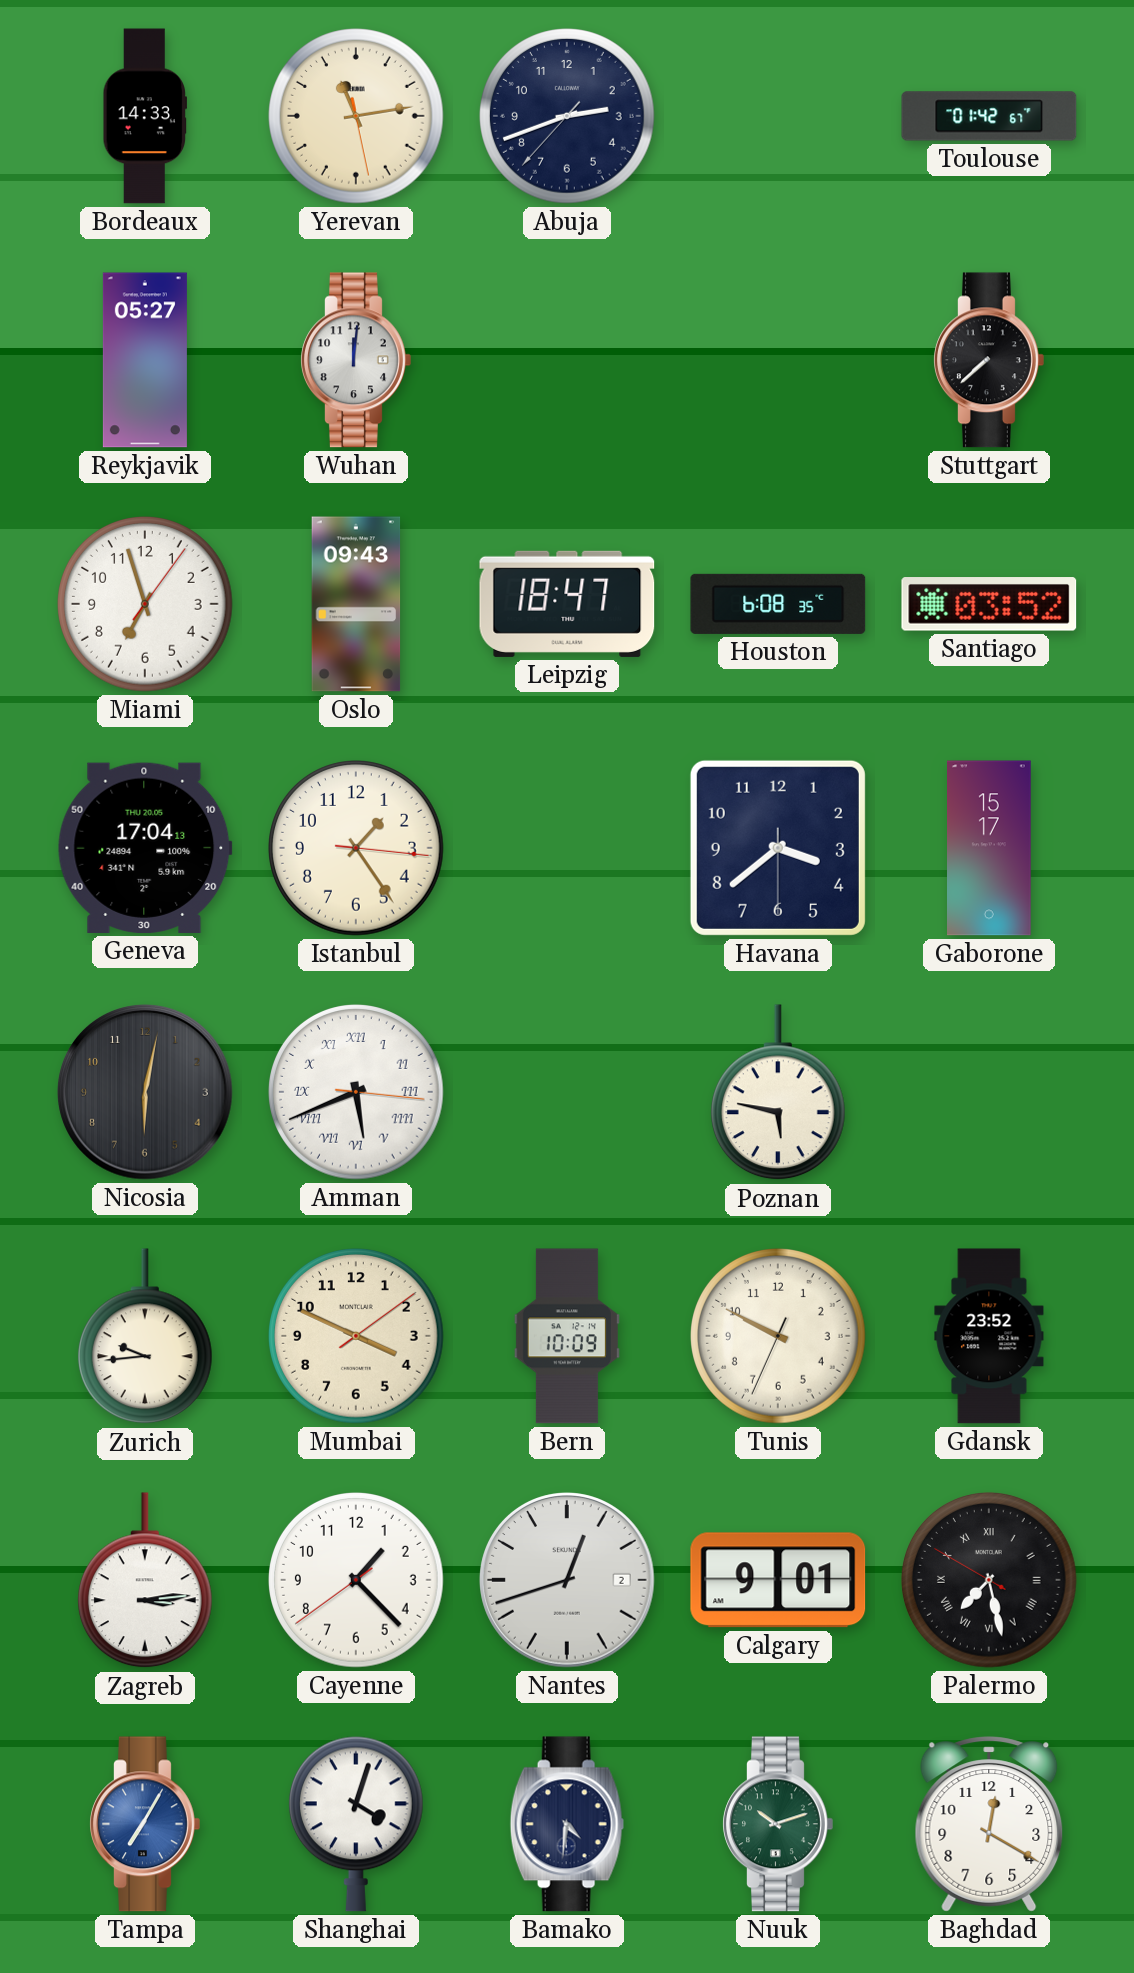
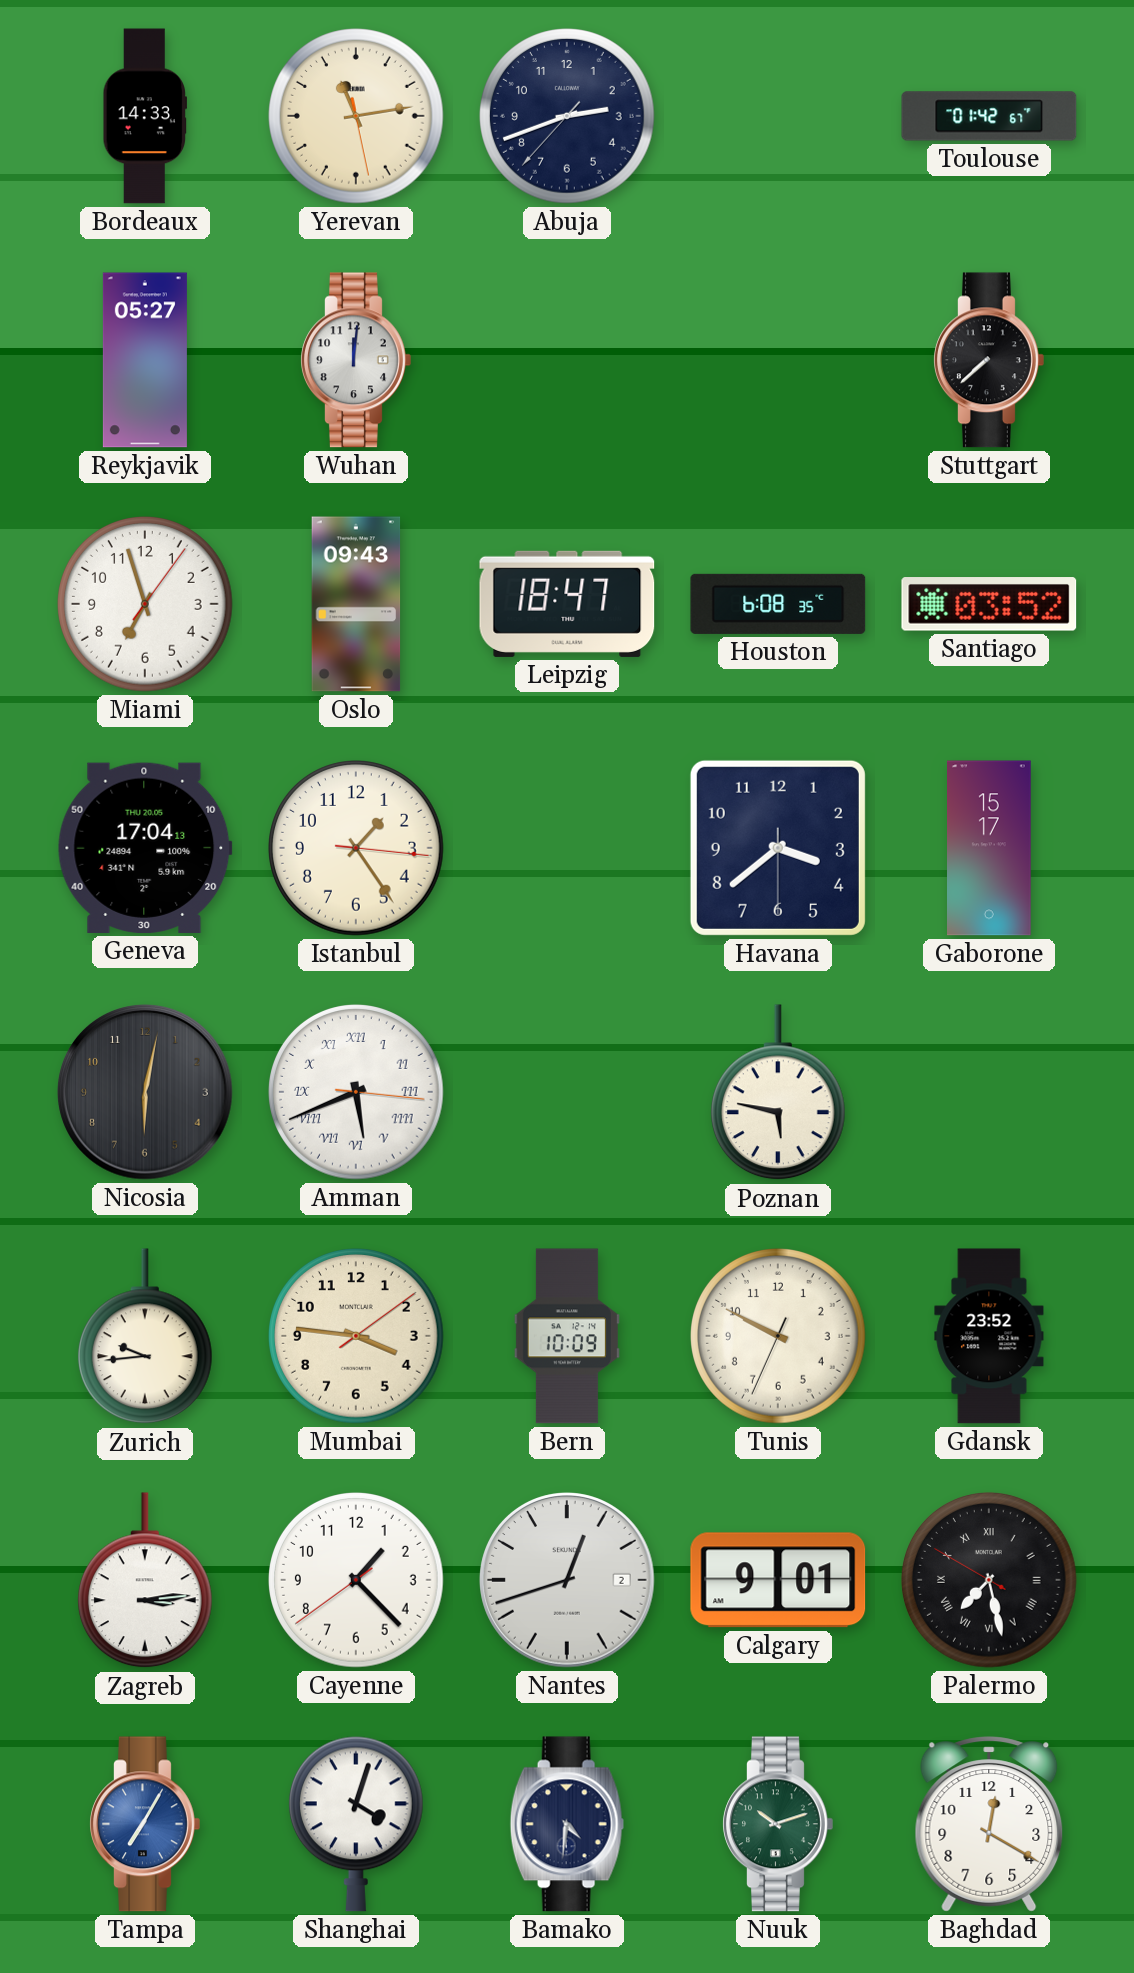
Mumbai: 3:49 -> 3:46
